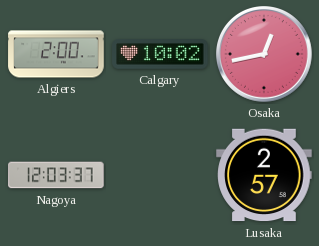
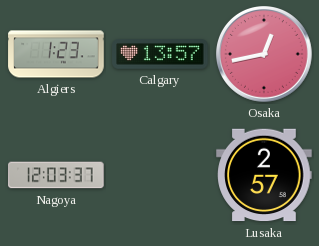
Algiers: 2:00 -> 1:23
Calgary: 10:02 -> 13:57
